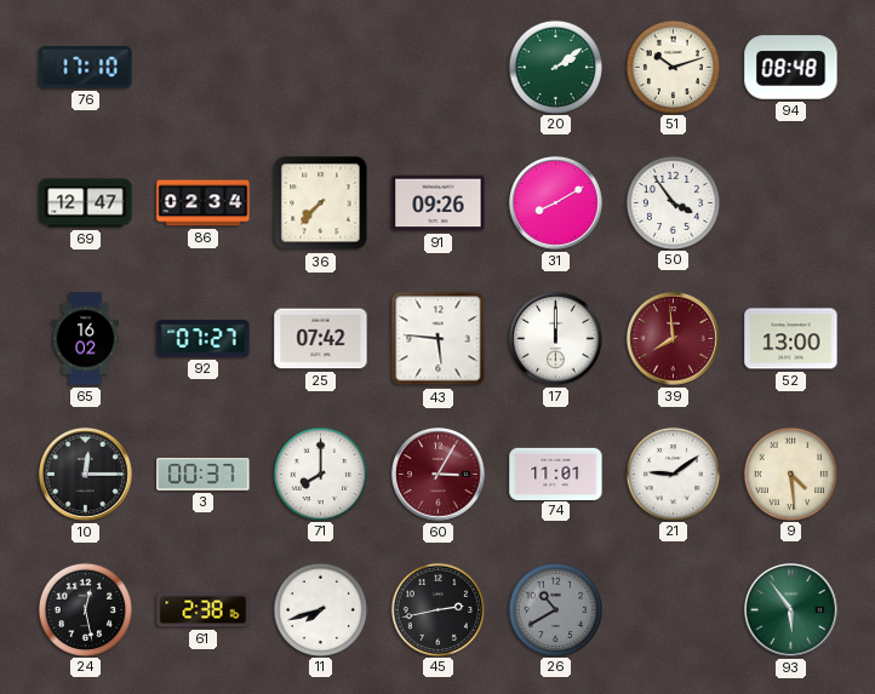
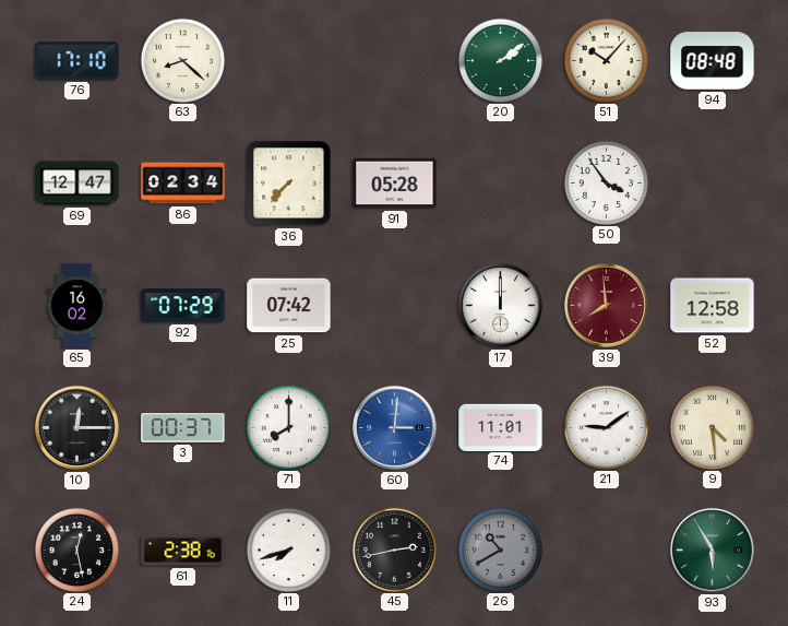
63: none -> 8:22
51: 10:12 -> 10:07
91: 09:26 -> 05:28
31: 8:10 -> none
92: 07:27 -> 07:29
43: 5:46 -> none
52: 13:00 -> 12:58
60: 3:05 -> 3:01
60 dial: burgundy -> blue
93: 5:54 -> 5:55
